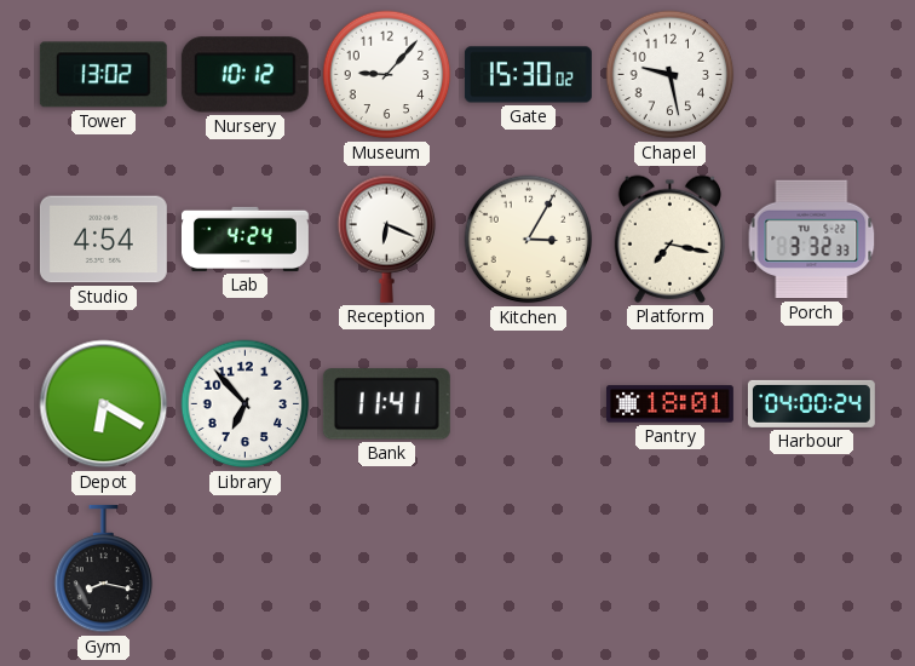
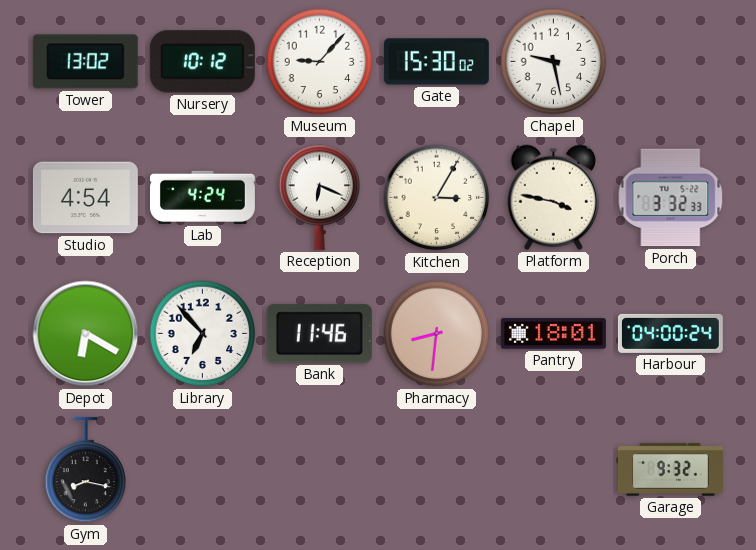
Platform: 7:17 -> 3:47
Bank: 11:41 -> 11:46
Pharmacy: none -> 8:31
Garage: none -> 9:32
